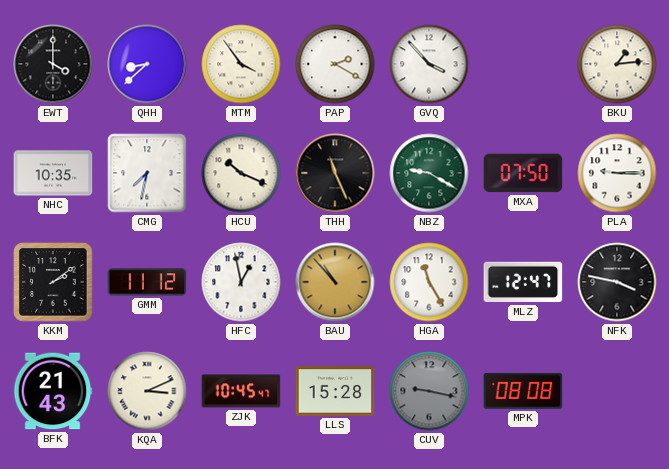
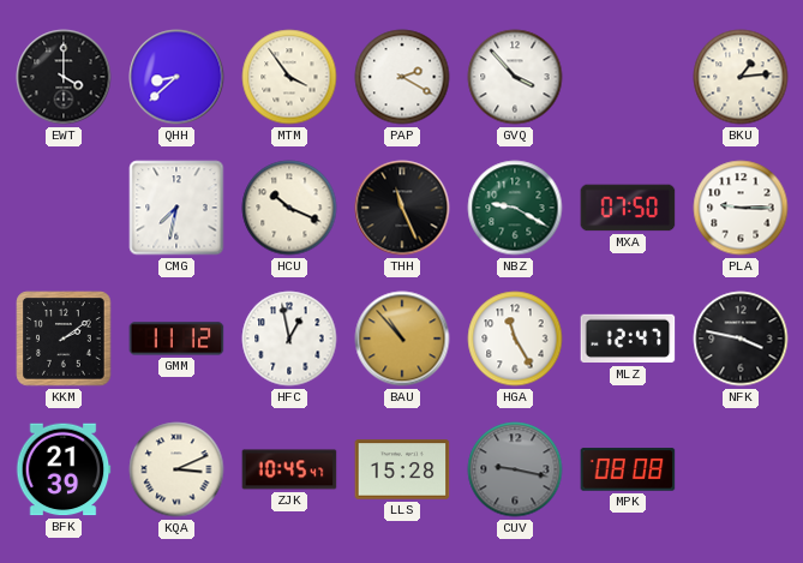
NHC: 10:35 -> none
BFK: 21:43 -> 21:39
